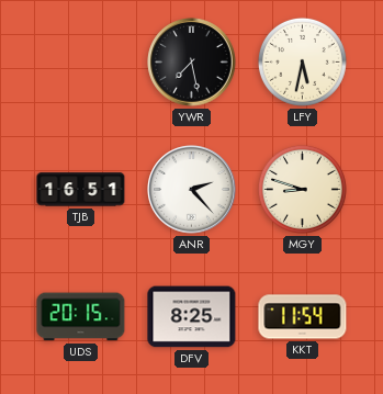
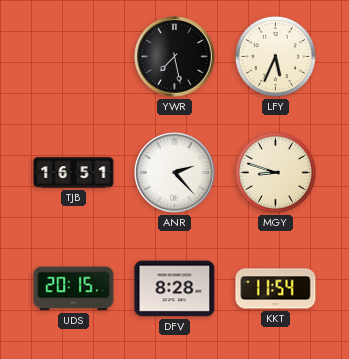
LFY: 5:32 -> 5:34
DFV: 8:25 -> 8:28
